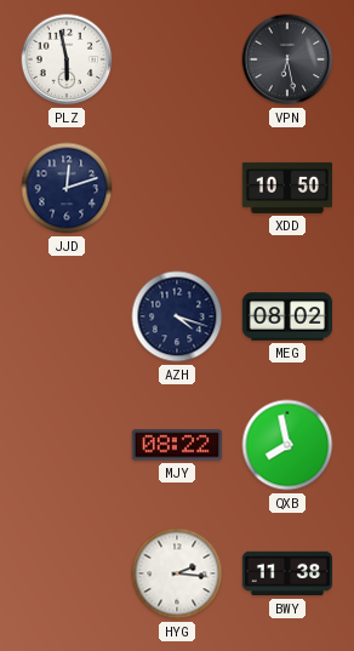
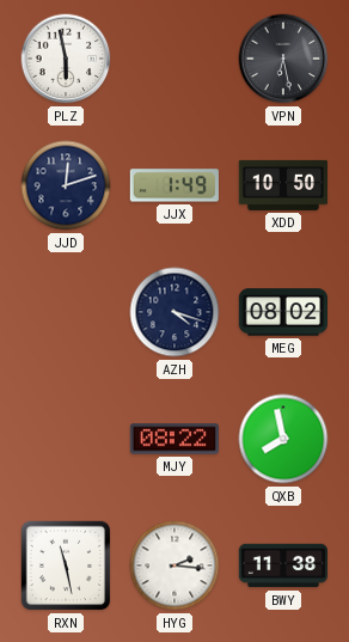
JJX: none -> 1:49
RXN: none -> 11:28
